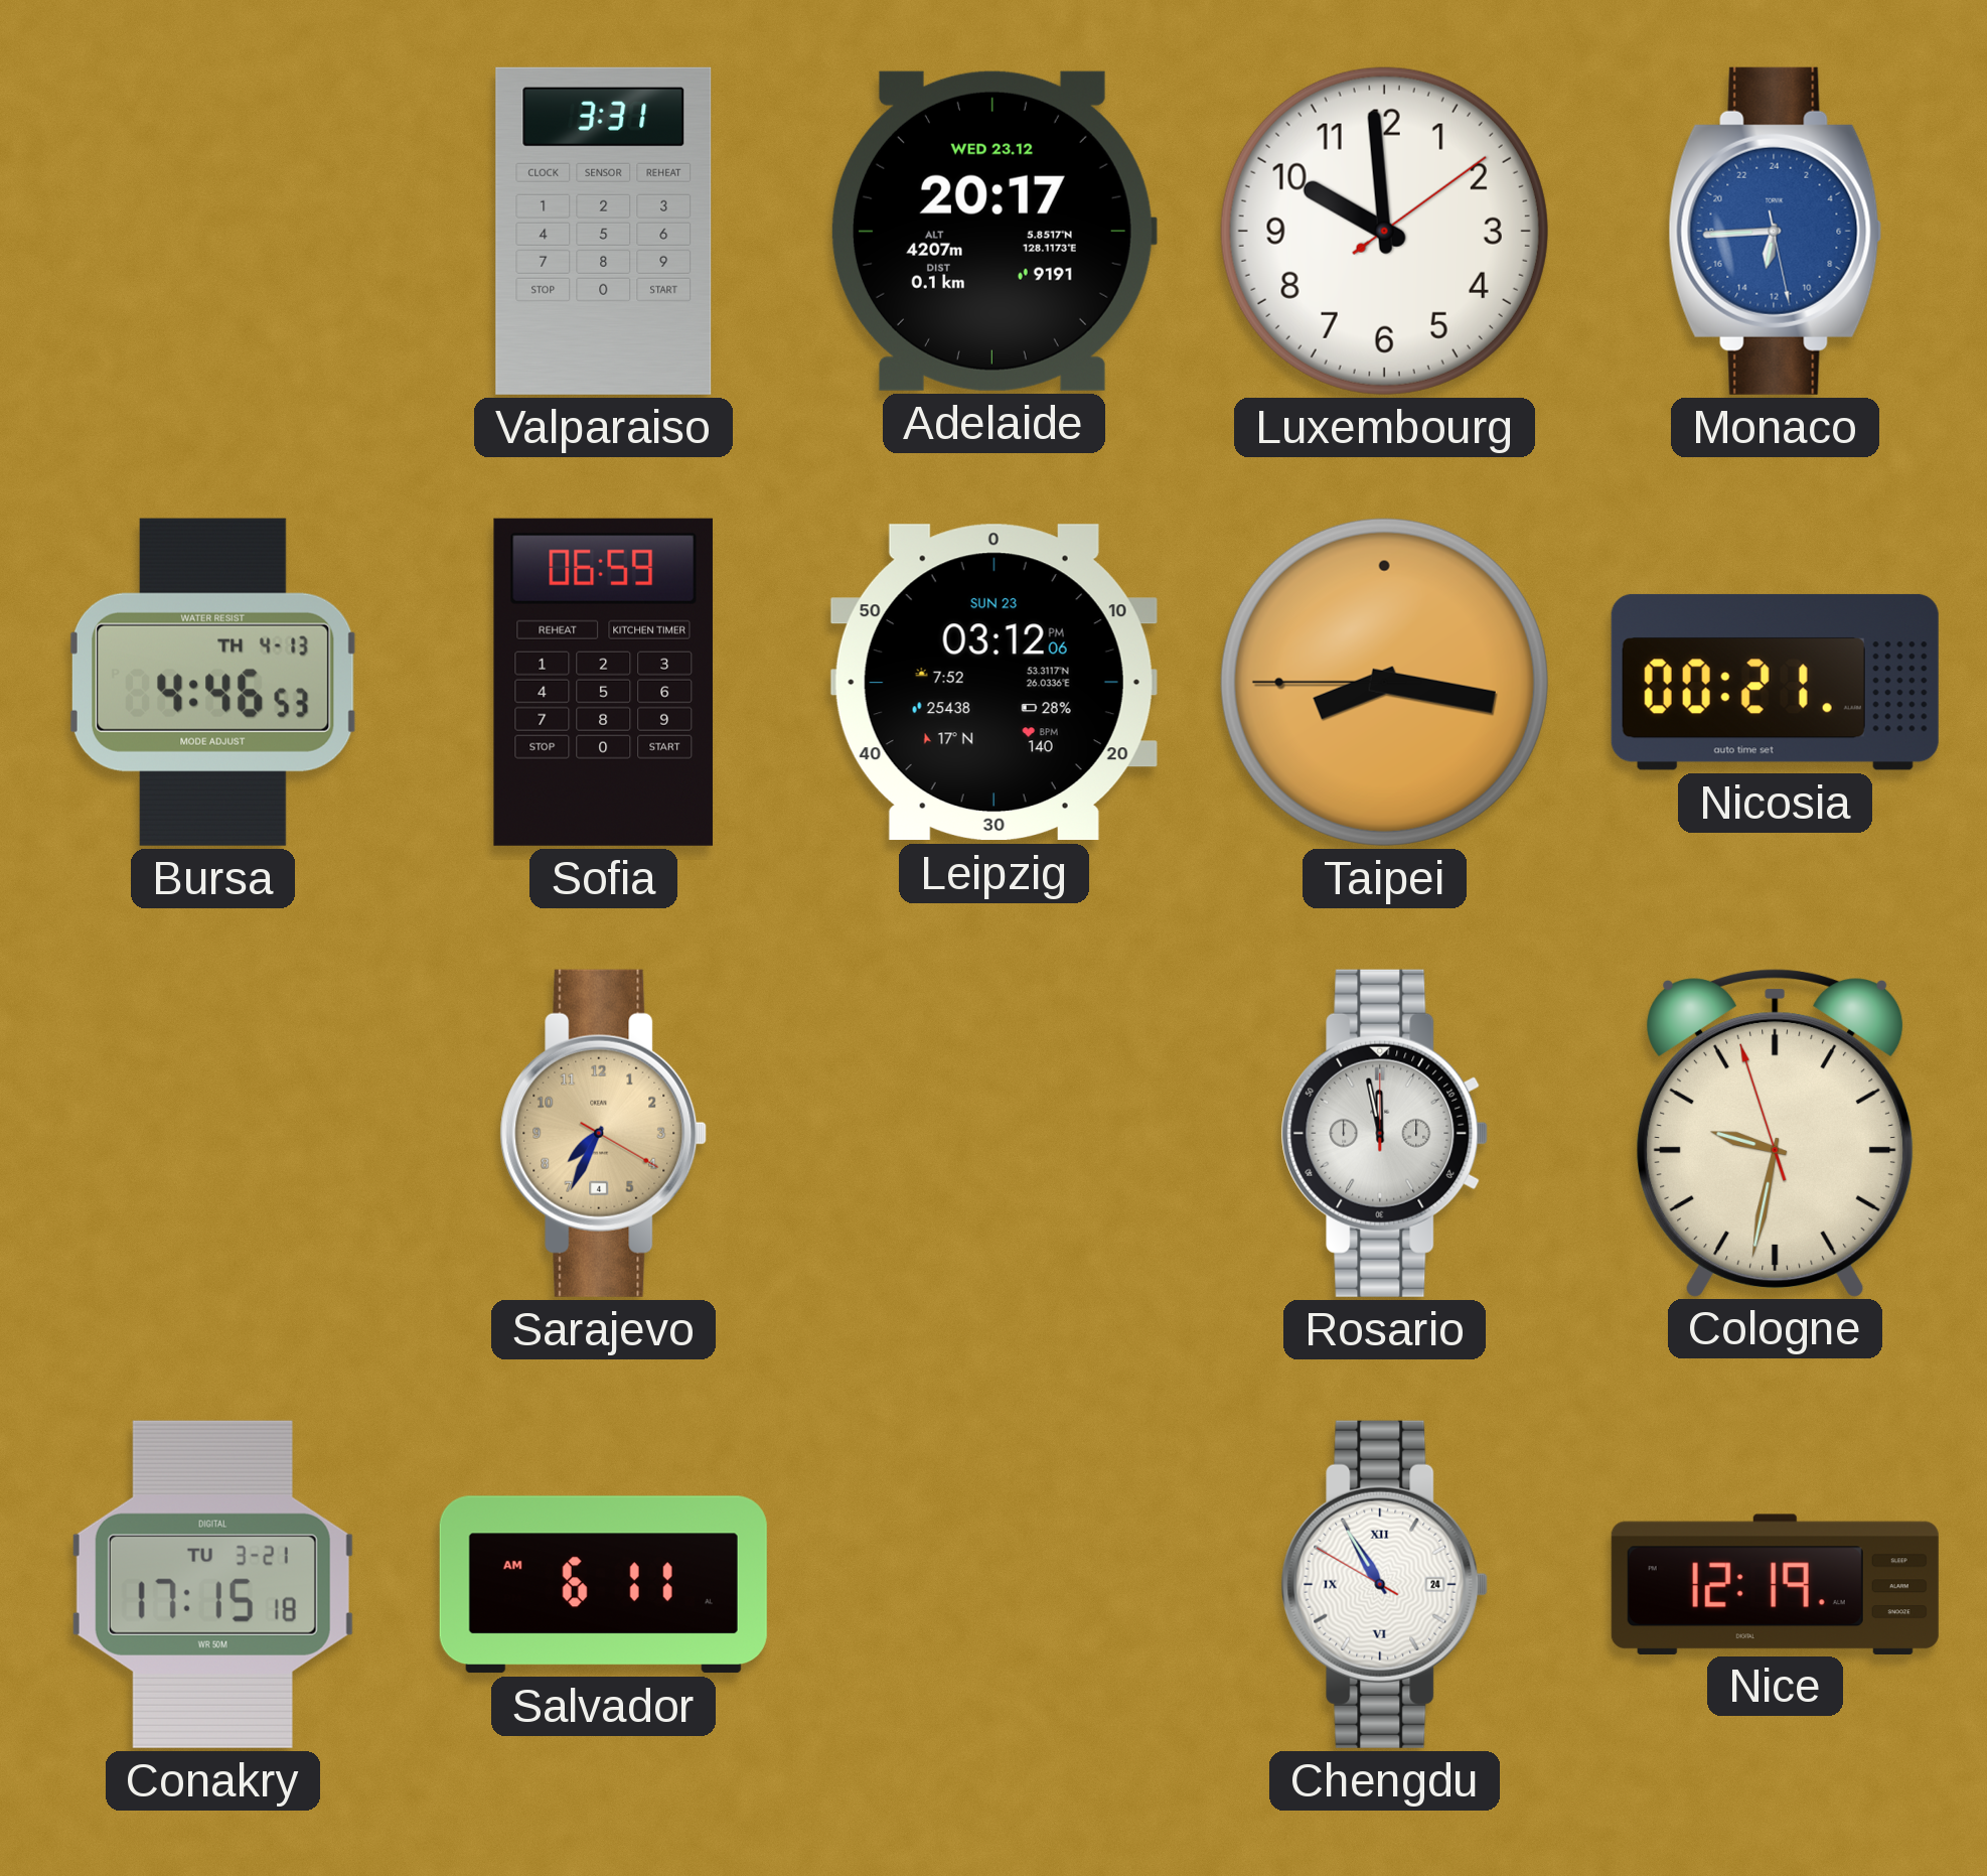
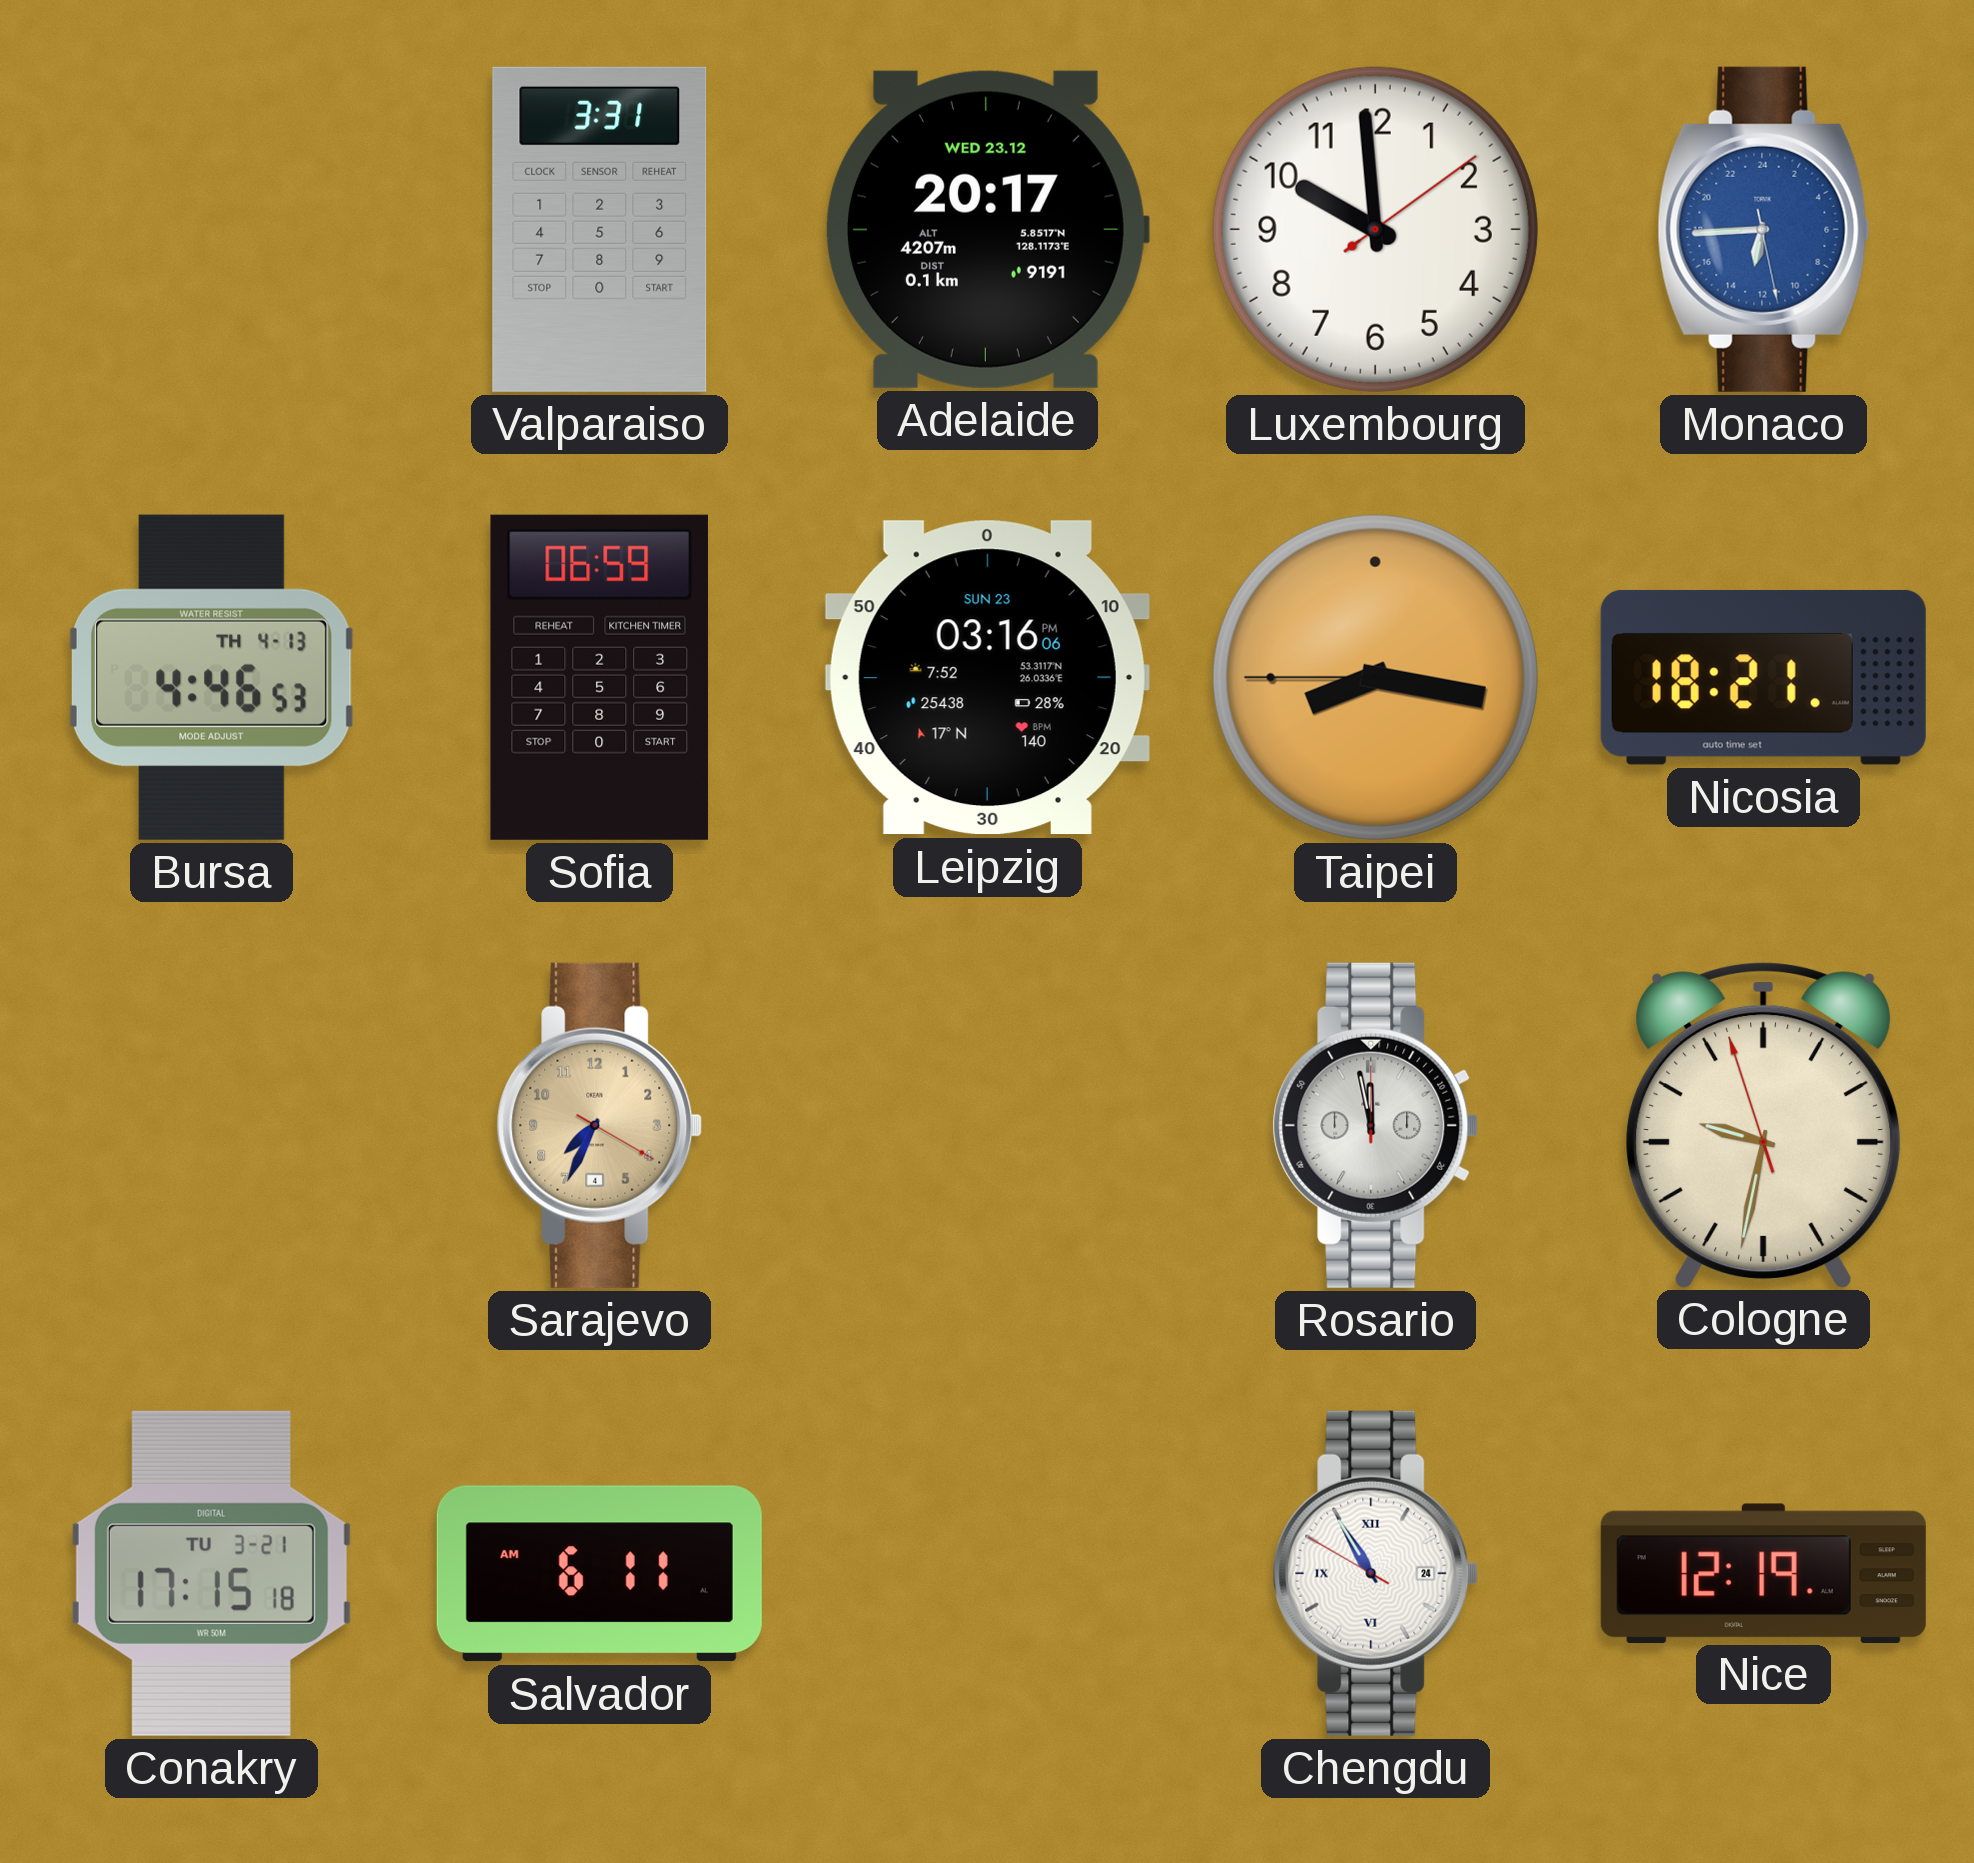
Leipzig: 03:12 -> 03:16
Nicosia: 00:21 -> 18:21
